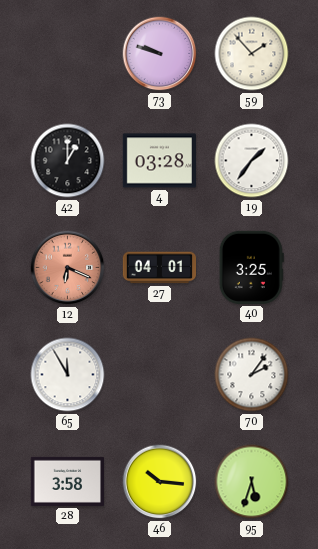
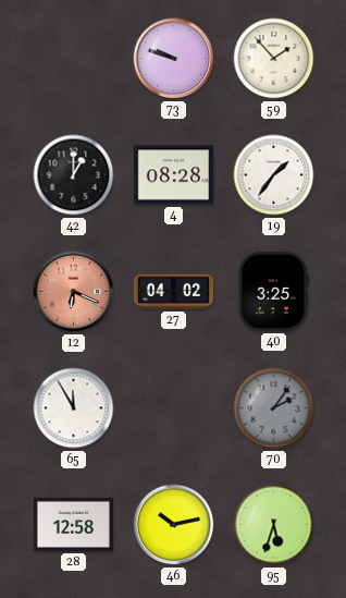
4: 03:28 -> 08:28
27: 04:01 -> 04:02
70 dial: white -> grey
28: 3:58 -> 12:58
46: 10:16 -> 10:13
